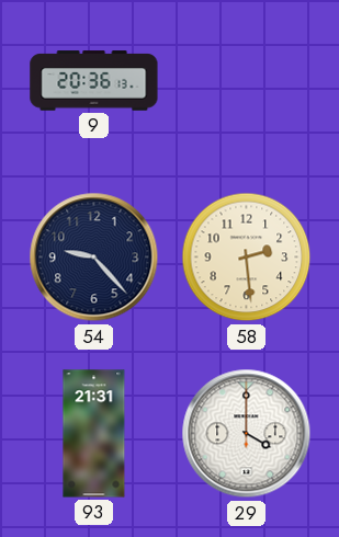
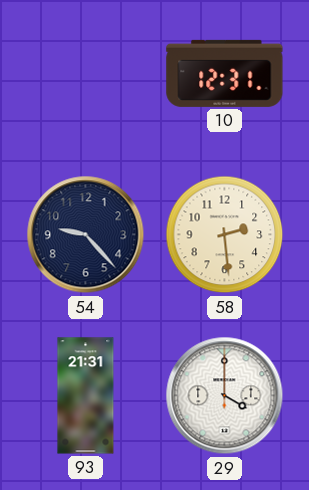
9: 20:36 -> none
10: none -> 12:31
